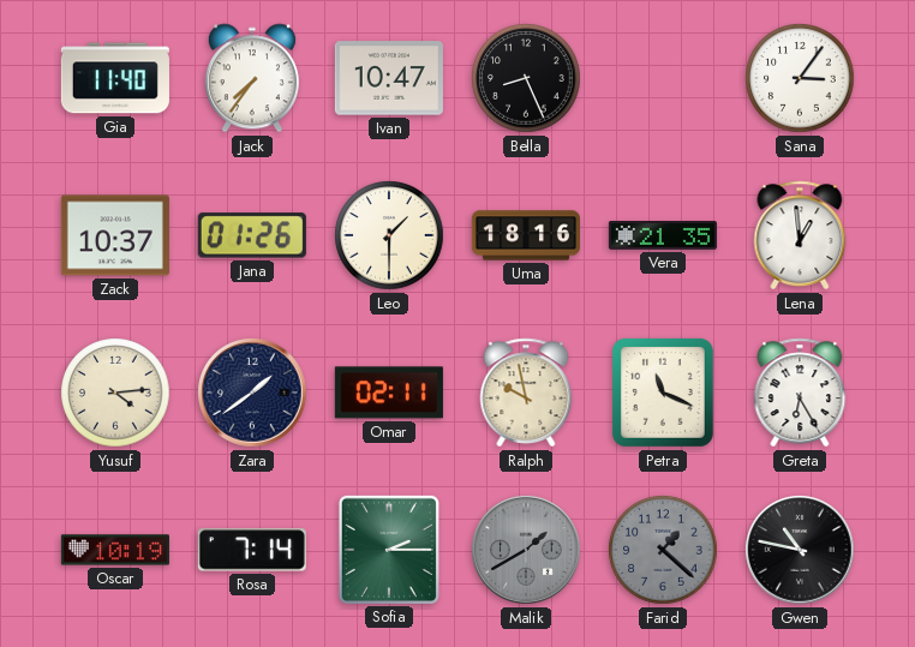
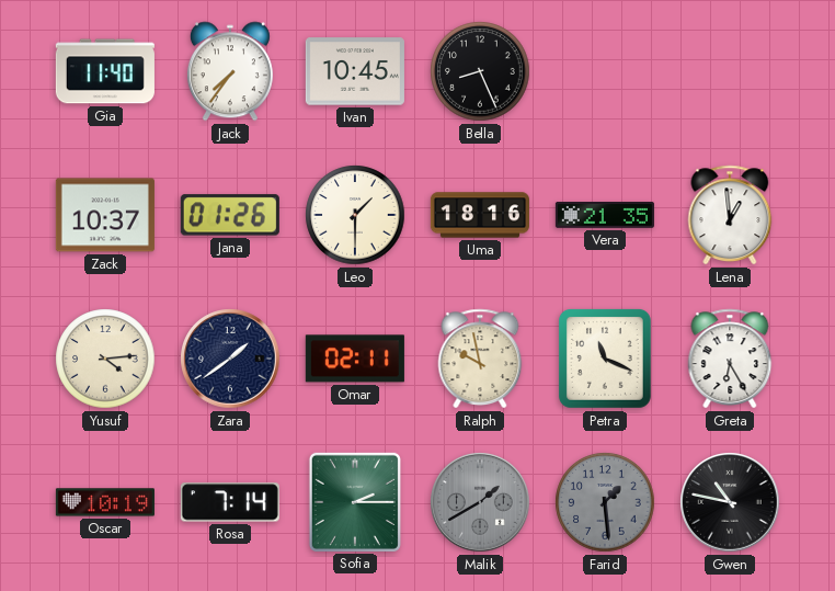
Ivan: 10:47 -> 10:45
Sana: 3:06 -> none
Farid: 1:22 -> 1:29
